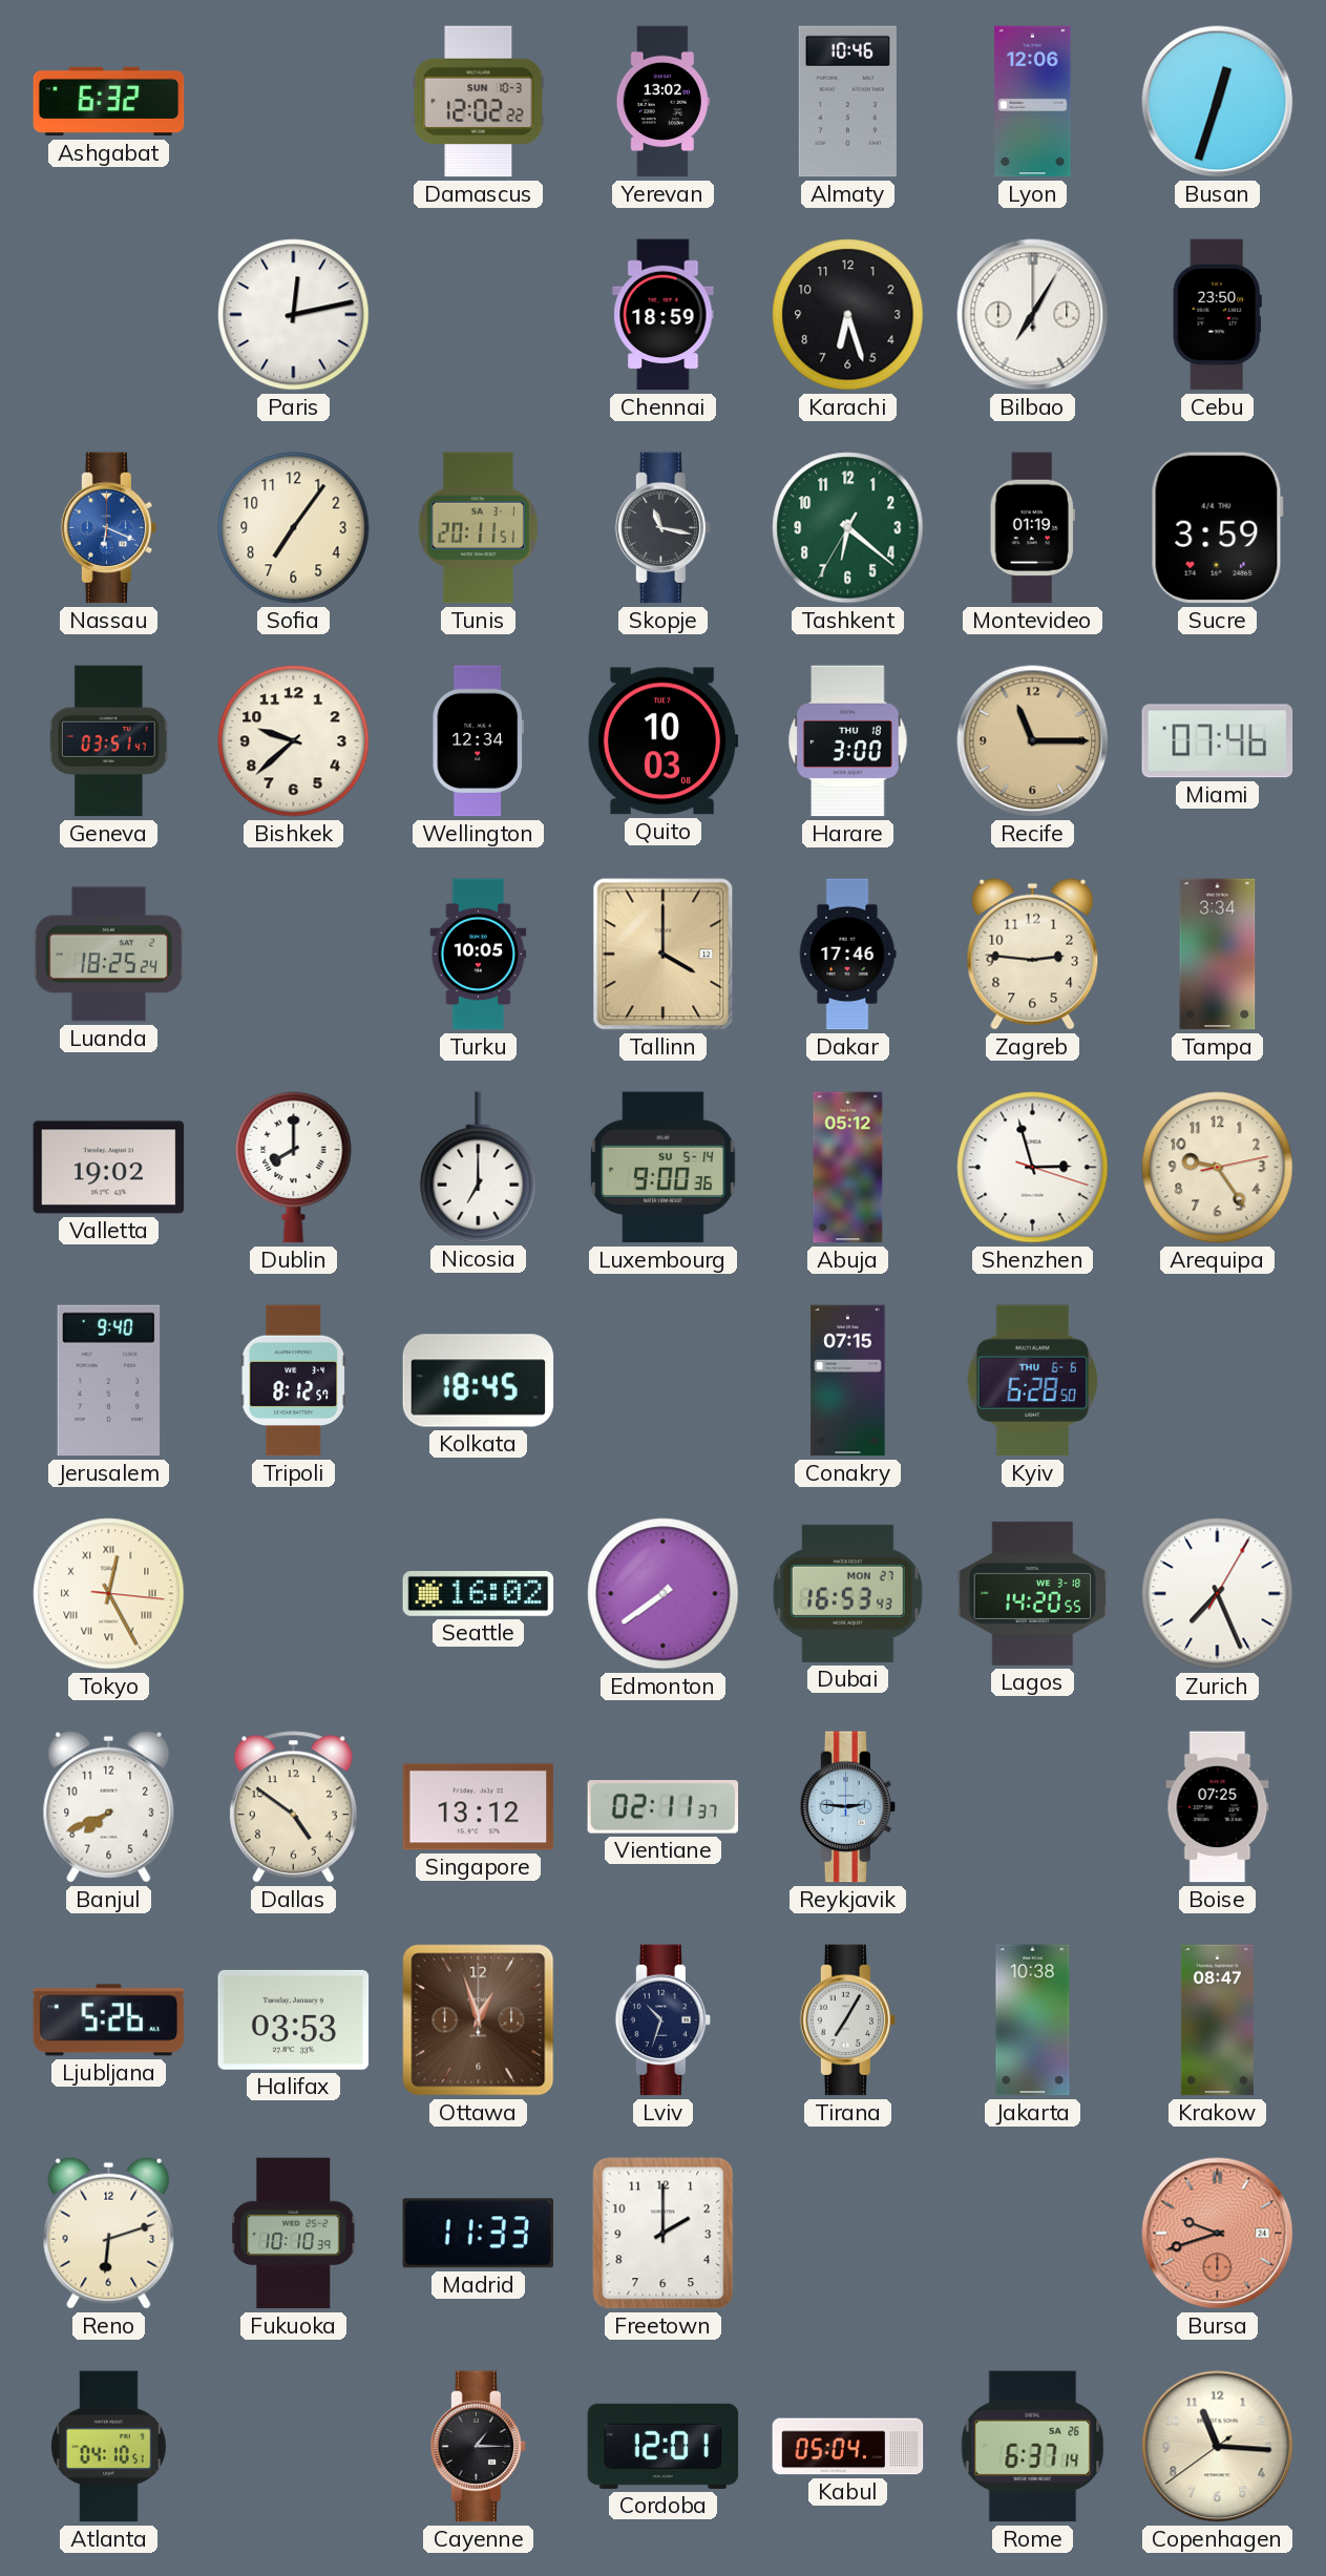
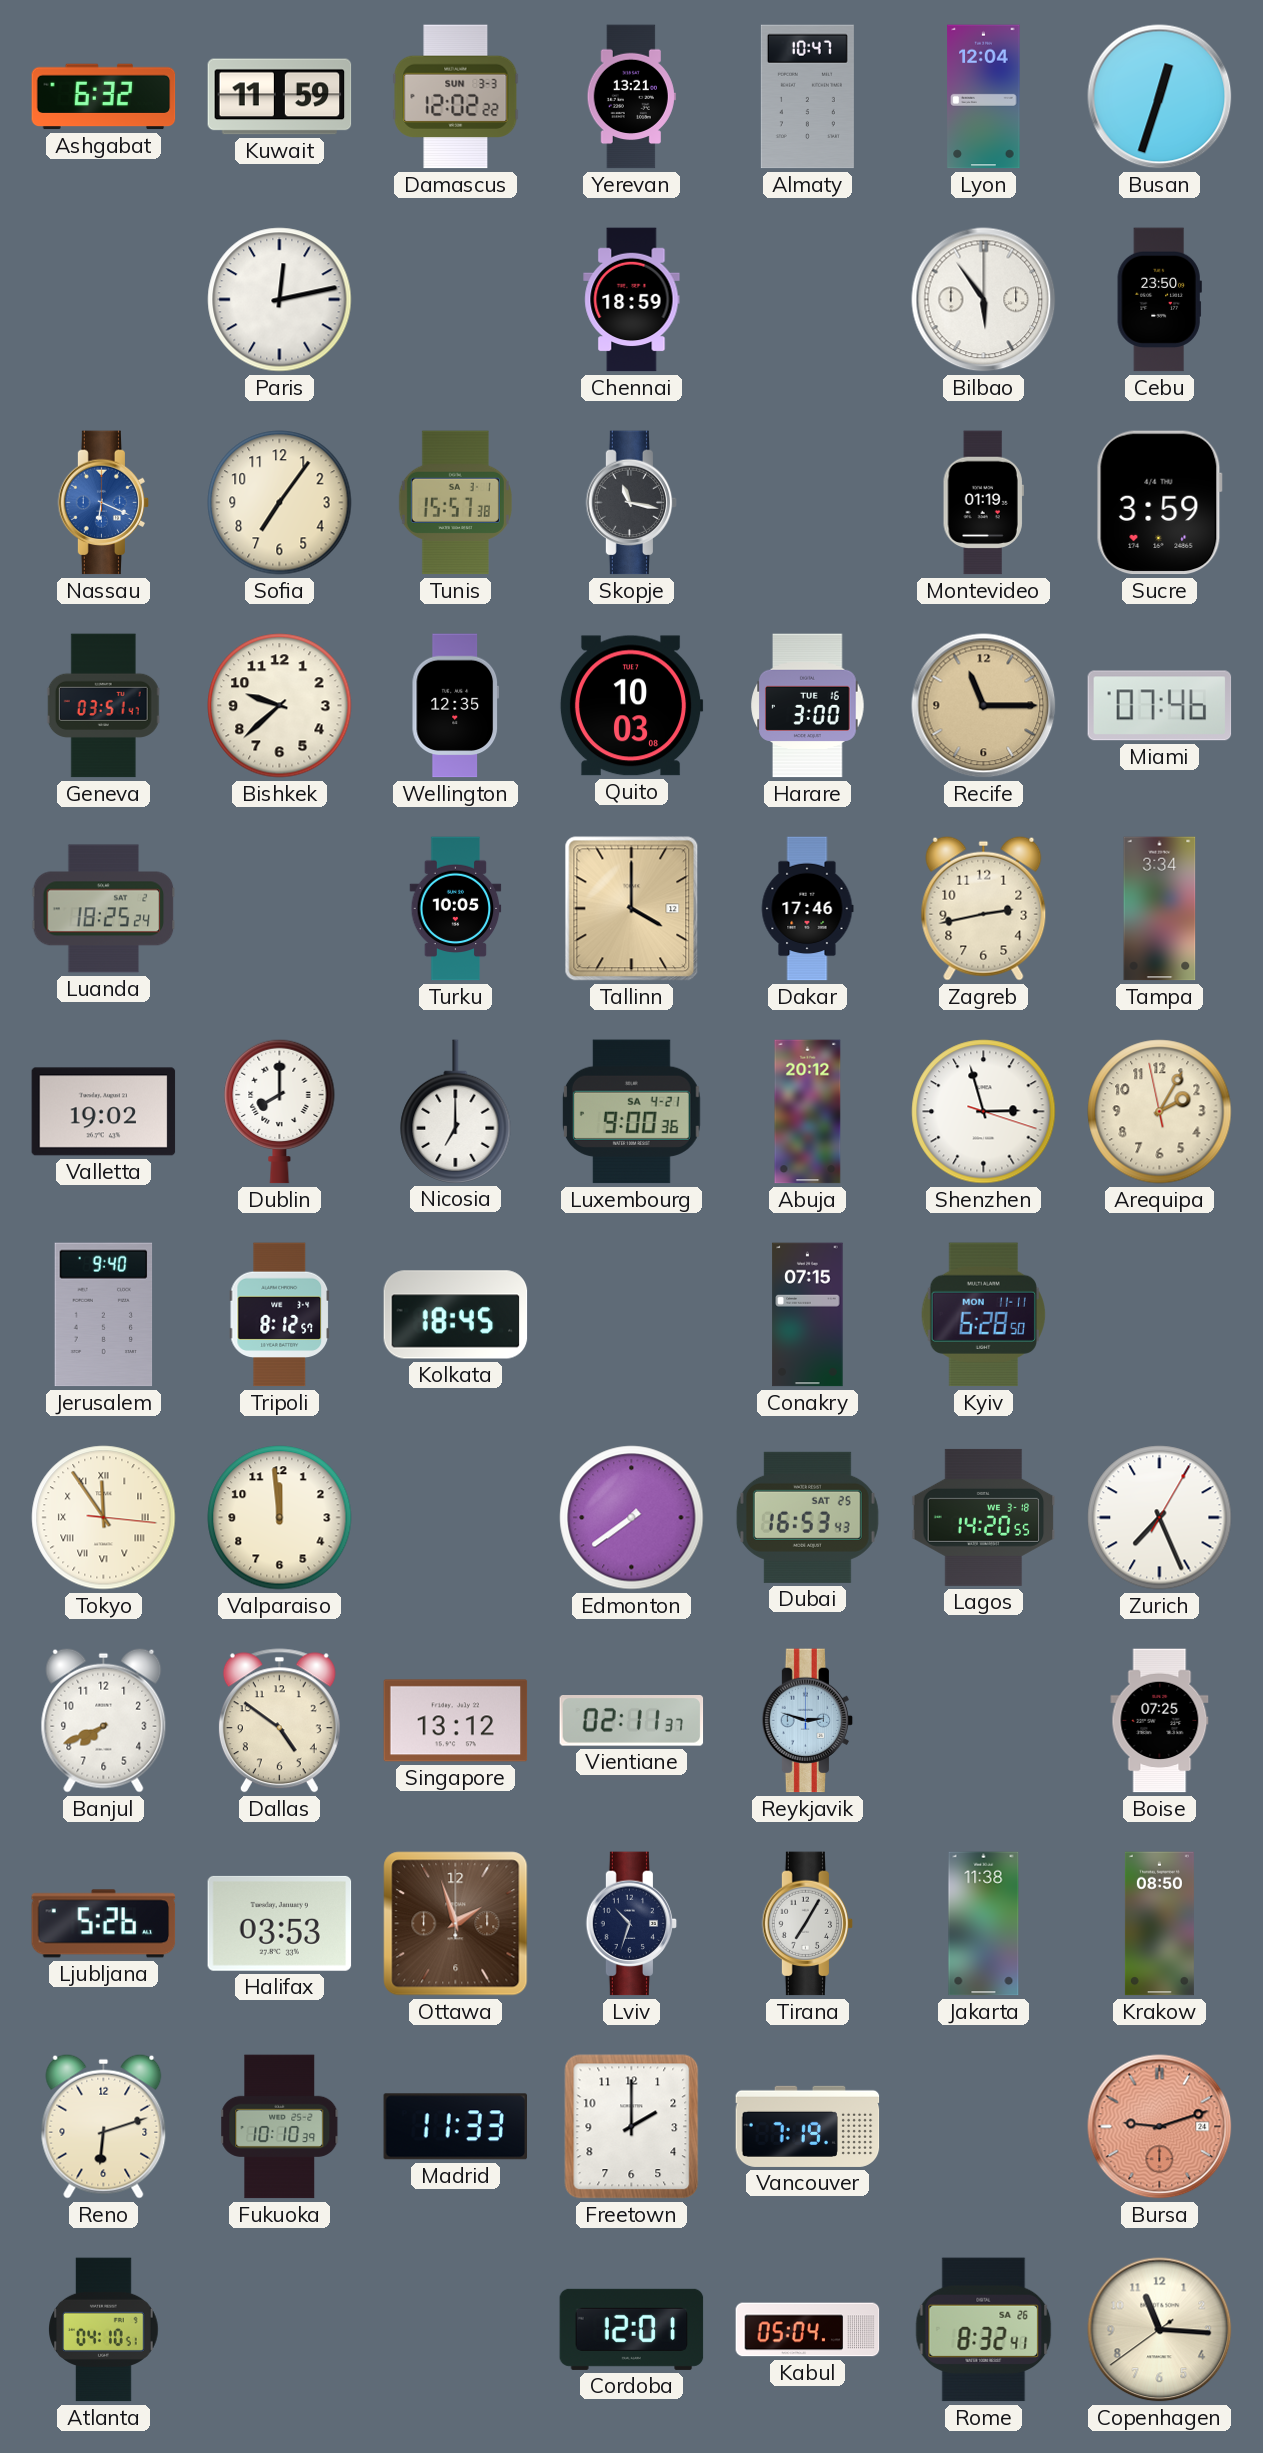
Kuwait: none -> 11:59
Damascus date: SUN 10-3 -> SUN 3-3
Yerevan: 13:02 -> 13:21
Almaty: 10:46 -> 10:47
Lyon: 12:06 -> 12:04
Karachi: 6:27 -> none
Bilbao: 7:05 -> 5:54
Tunis: 20:11 -> 15:57
Tashkent: 6:21 -> none
Wellington: 12:34 -> 12:35
Harare date: THU 18 -> TUE 16
Zagreb: 2:46 -> 2:43
Luxembourg date: SU 5-14 -> SA 4-21
Abuja: 05:12 -> 20:12
Arequipa: 9:24 -> 2:04
Kyiv date: THU 6-6 -> MON 11-11
Tokyo: 12:25 -> 11:54
Valparaiso: none -> 11:59
Seattle: 16:02 -> none
Dubai date: MON 27 -> SAT 25
Reykjavik: 2:46 -> 2:48
Ottawa: 12:57 -> 1:57
Jakarta: 10:38 -> 11:38
Krakow: 08:47 -> 08:50
Vancouver: none -> 7:19
Bursa: 9:42 -> 9:12
Cayenne: 1:15 -> none
Rome: 6:37 -> 8:32
